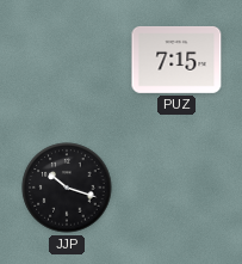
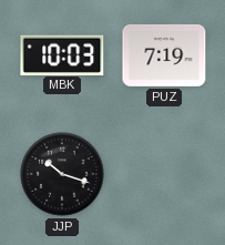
MBK: none -> 10:03
PUZ: 7:15 -> 7:19
